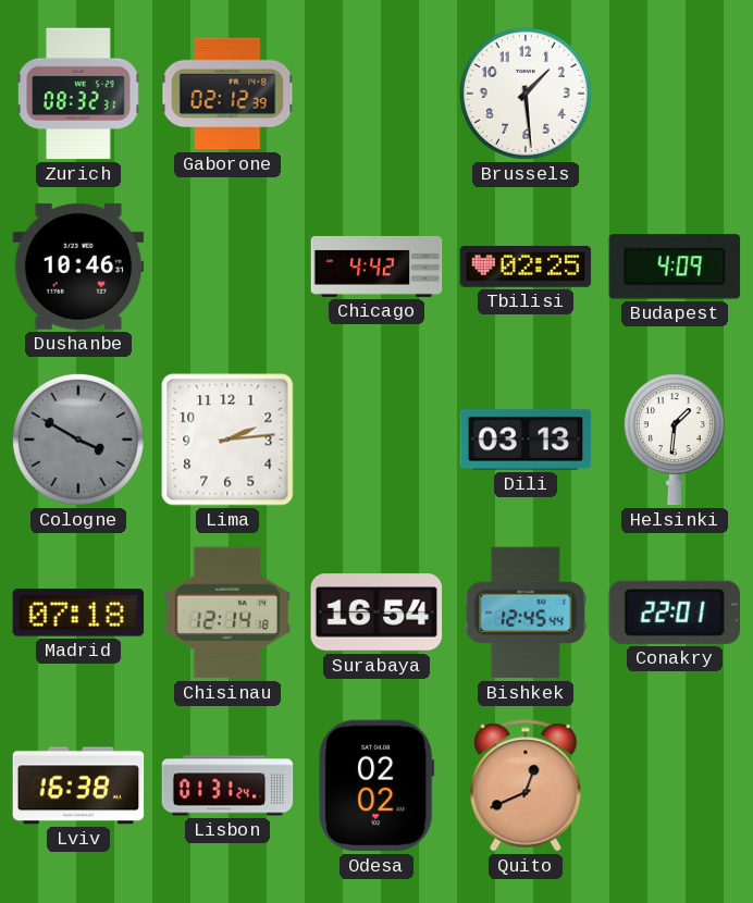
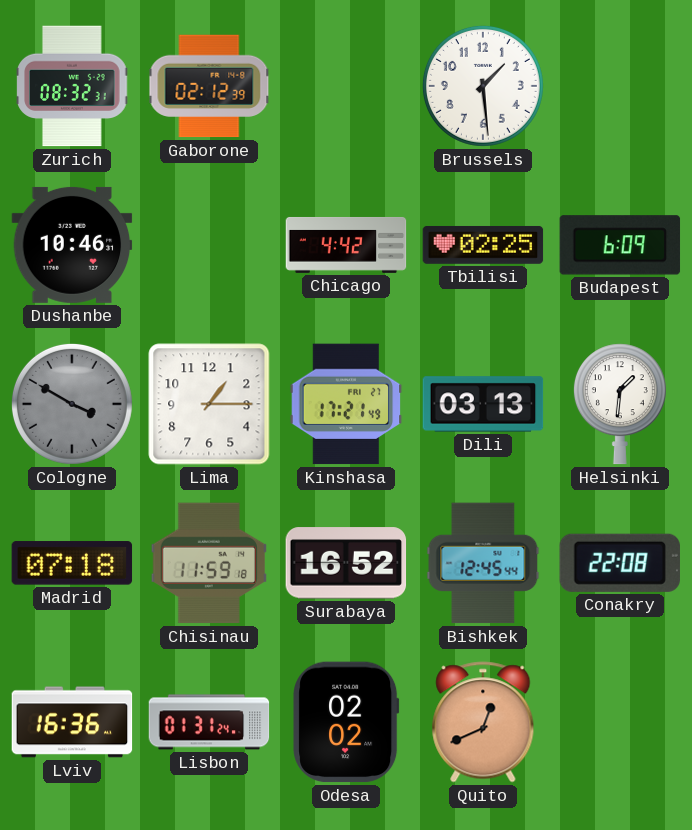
Budapest: 4:09 -> 6:09
Lima: 2:14 -> 1:15
Kinshasa: none -> 17:21
Chisinau: 12:14 -> 11:59
Surabaya: 16:54 -> 16:52
Conakry: 22:01 -> 22:08
Lviv: 16:38 -> 16:36
